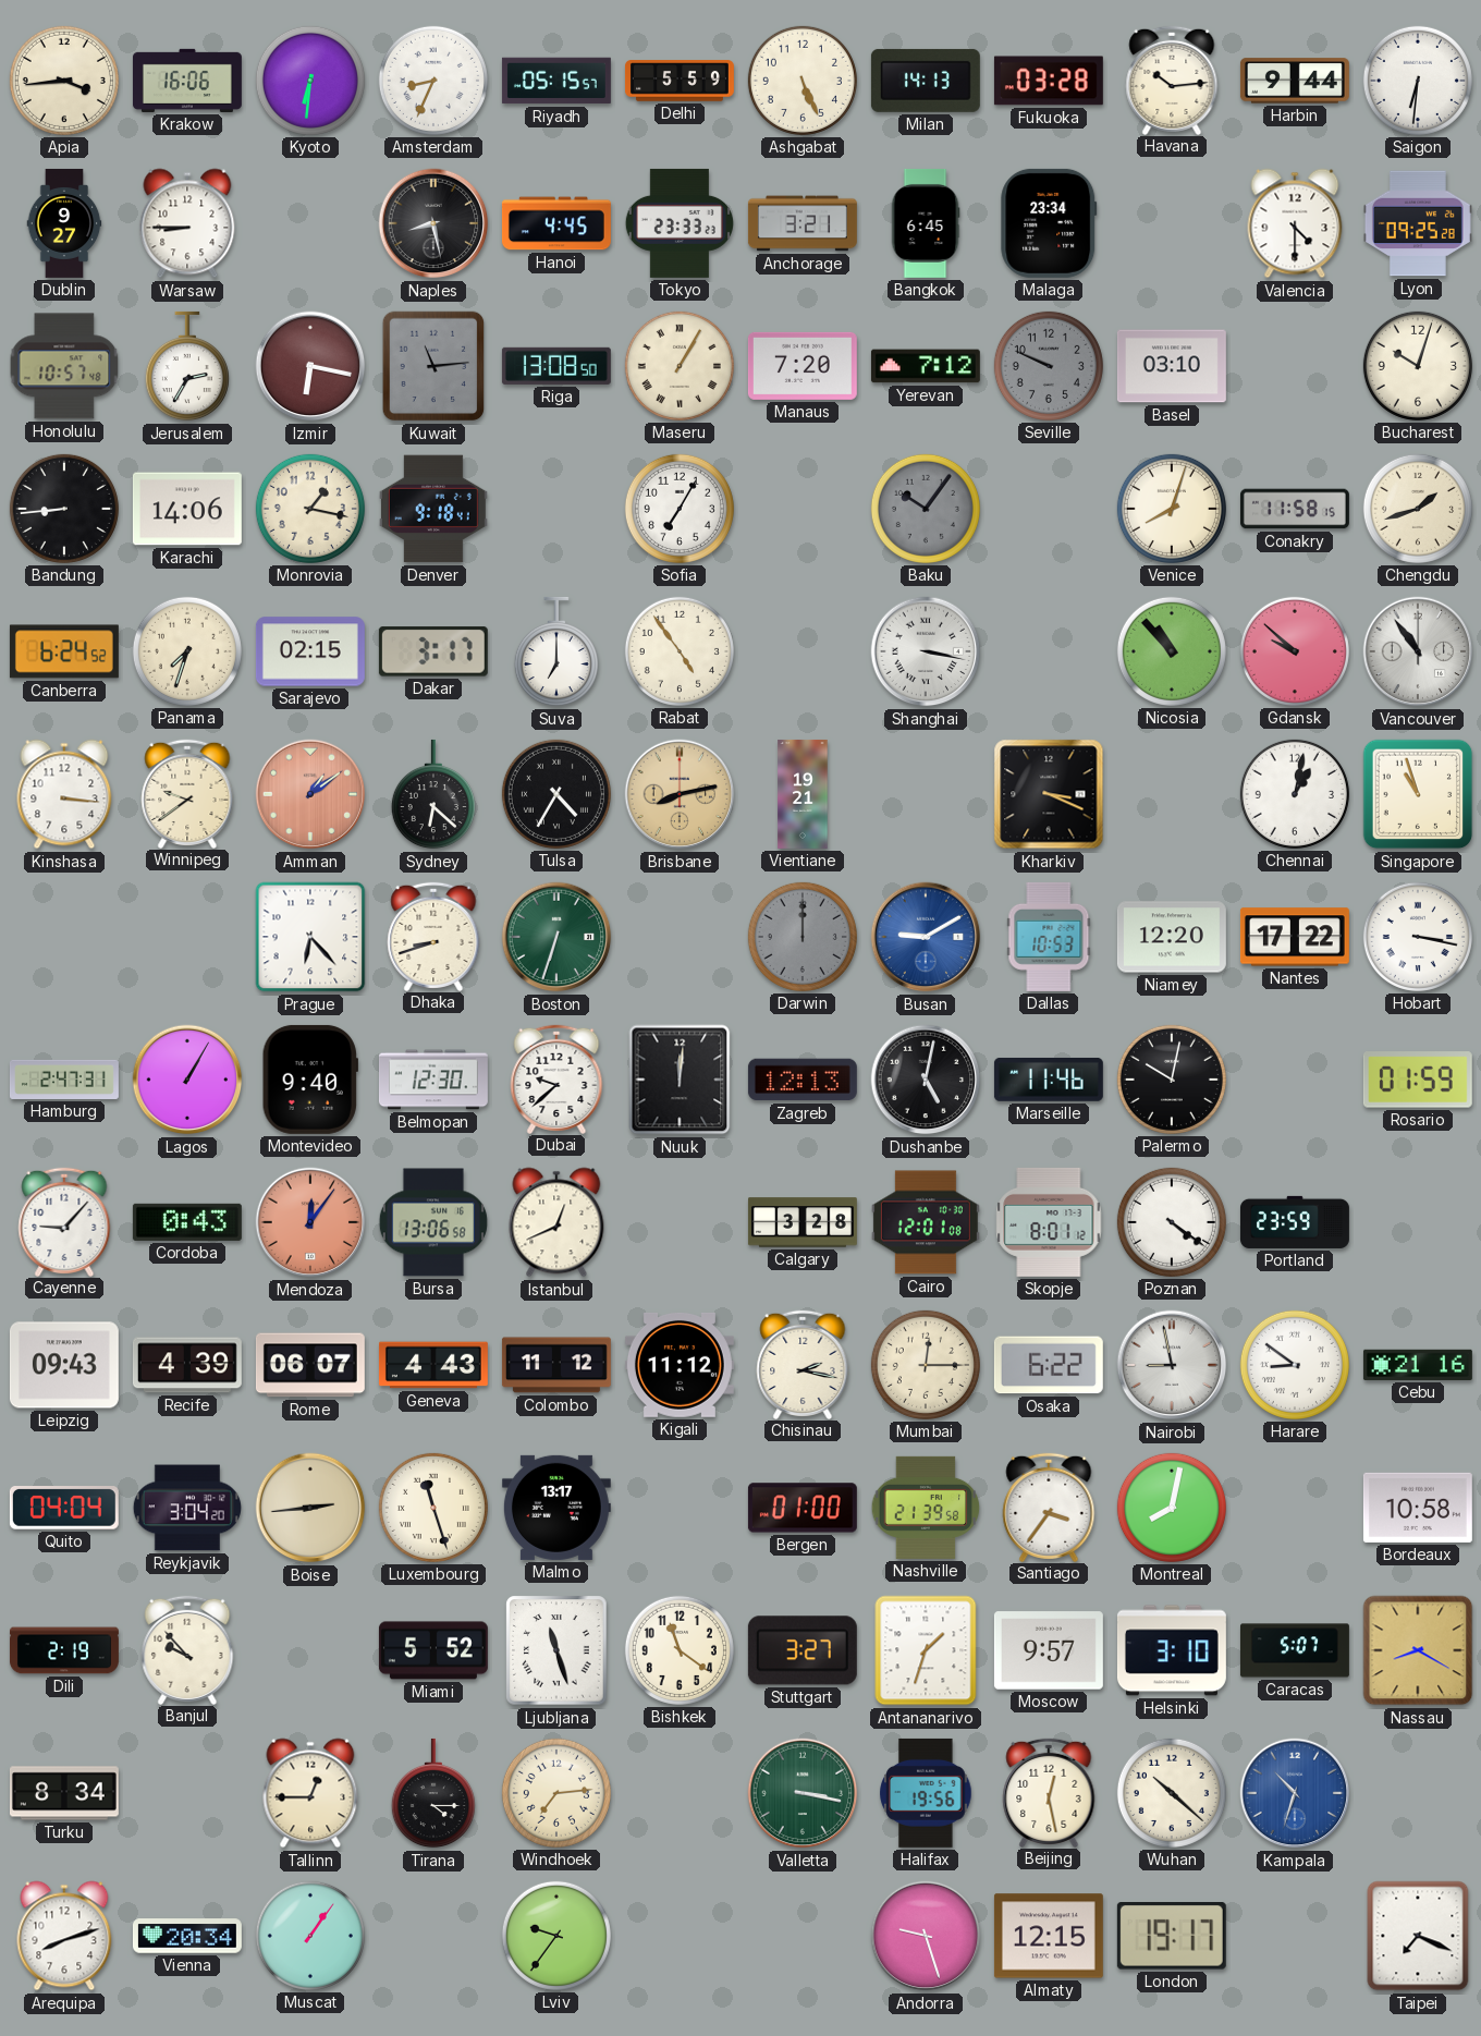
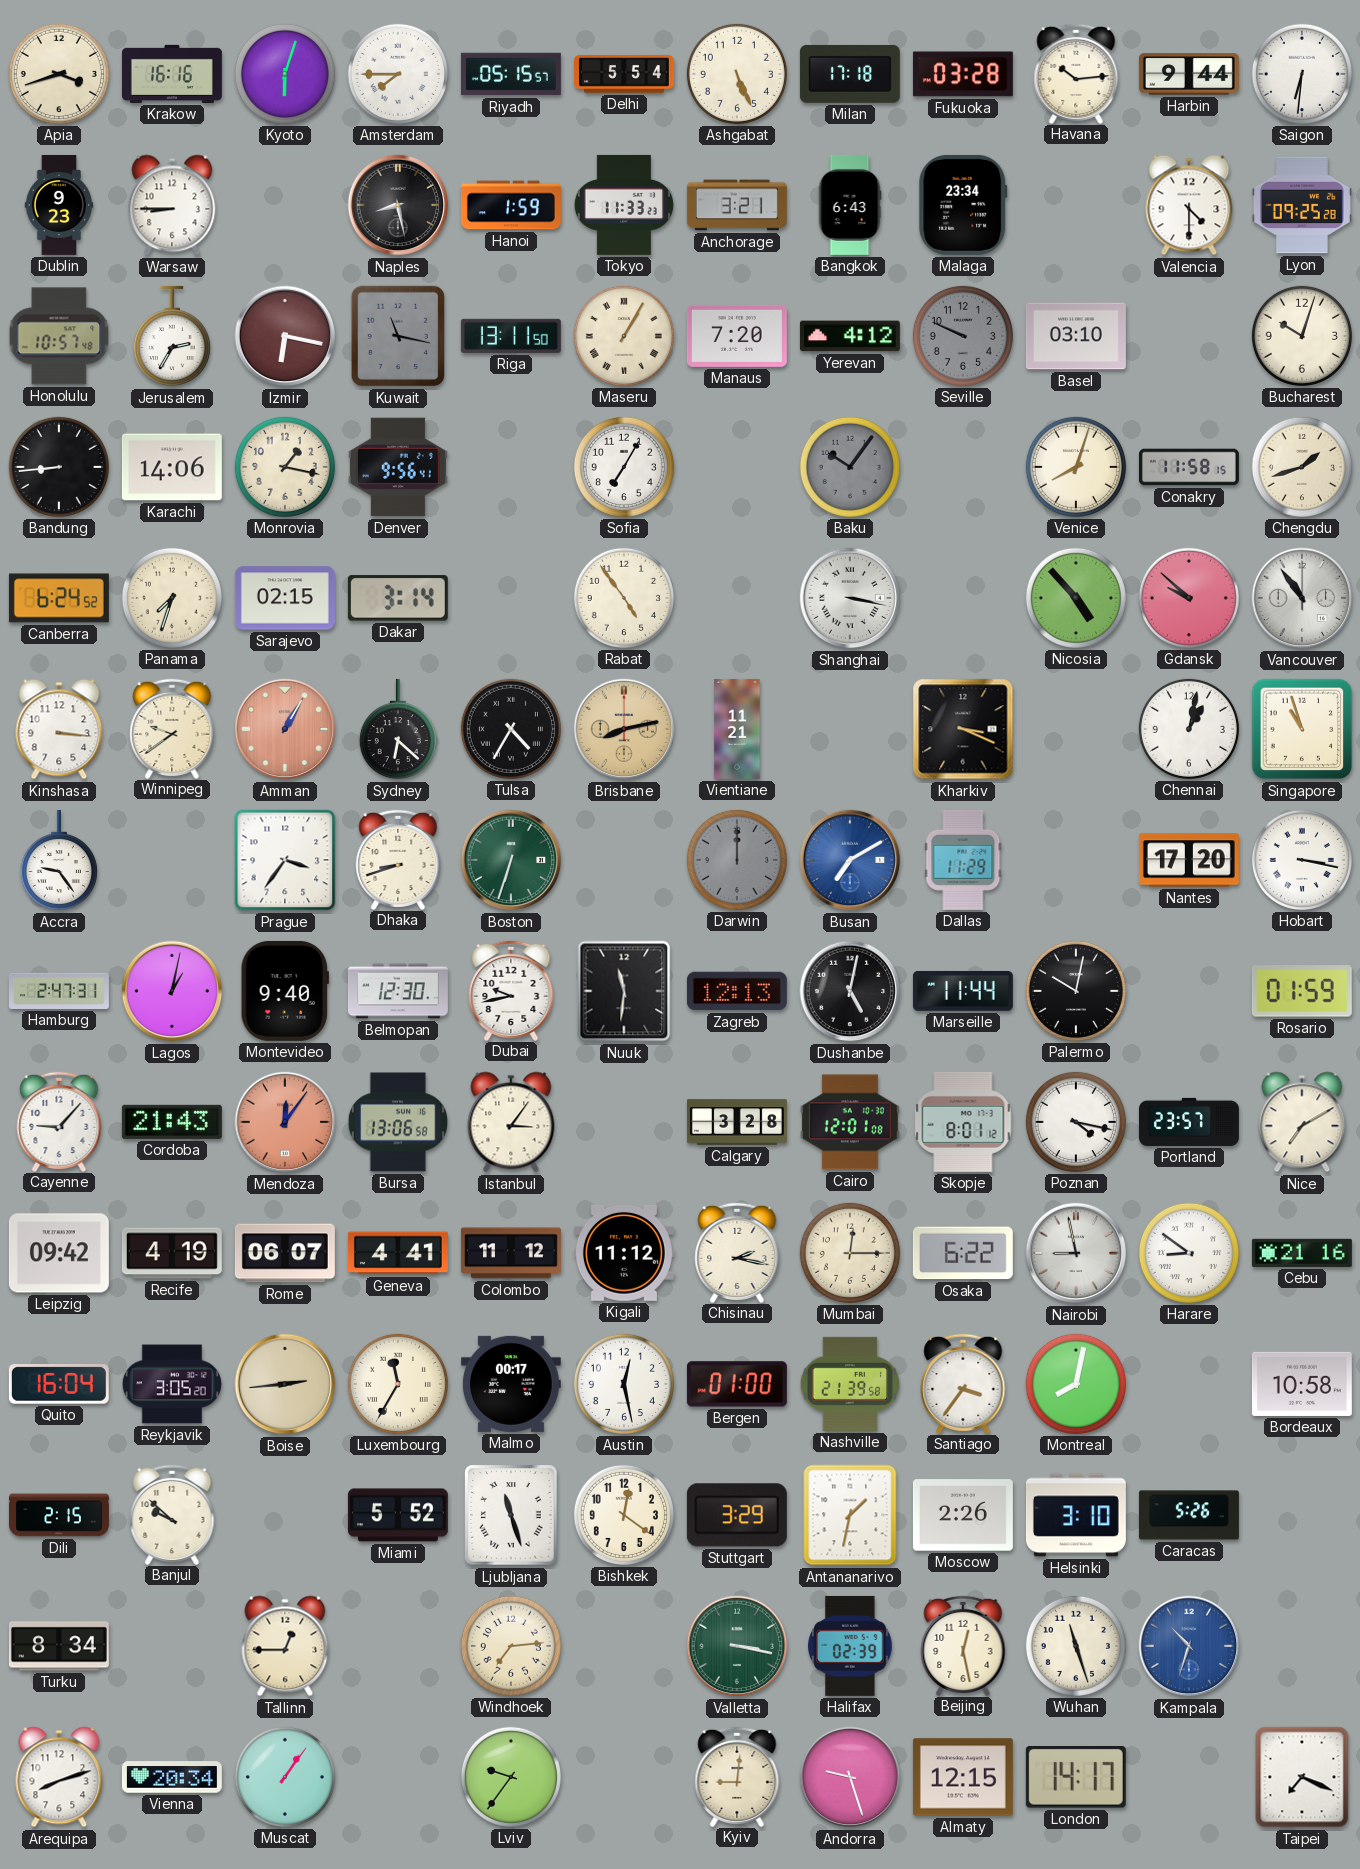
Apia: 3:44 -> 3:42
Krakow: 16:06 -> 16:16
Kyoto: 6:31 -> 6:03
Amsterdam: 8:34 -> 7:45
Delhi: 5:59 -> 5:54
Milan: 14:13 -> 17:18
Dublin: 9:27 -> 9:23
Hanoi: 4:45 -> 1:59
Tokyo: 23:33 -> 11:33
Bangkok: 6:45 -> 6:43
Kuwait: 11:14 -> 11:17
Riga: 13:08 -> 13:11
Yerevan: 7:12 -> 4:12
Denver: 9:18 -> 9:56
Dakar: 3:17 -> 3:14
Suva: 7:00 -> none
Nicosia: 10:53 -> 4:53
Amman: 1:09 -> 1:05
Vientiane: 19:21 -> 11:21
Accra: none -> 9:24
Prague: 6:23 -> 3:36
Busan: 9:10 -> 7:10
Dallas: 10:53 -> 11:29
Niamey: 12:20 -> none
Nantes: 17:22 -> 17:20
Lagos: 1:05 -> 1:02
Dubai: 9:38 -> 9:43
Nuuk: 12:01 -> 11:31
Marseille: 11:46 -> 11:44
Cordoba: 0:43 -> 21:43
Istanbul: 12:41 -> 3:06
Poznan: 4:21 -> 4:17
Portland: 23:59 -> 23:57
Nice: none -> 7:10
Leipzig: 09:43 -> 09:42
Recife: 4:39 -> 4:19
Geneva: 4:43 -> 4:41
Quito: 04:04 -> 16:04
Reykjavik: 3:04 -> 3:05
Luxembourg: 11:27 -> 11:35
Malmo: 13:17 -> 00:17
Austin: none -> 12:28
Dili: 2:19 -> 2:15
Banjul: 9:53 -> 9:52
Bishkek: 11:21 -> 12:21
Stuttgart: 3:27 -> 3:29
Antananarivo: 1:33 -> 1:32
Moscow: 9:57 -> 2:26
Caracas: 5:07 -> 5:26
Nassau: 8:20 -> none
Tirana: 4:15 -> none
Halifax: 19:56 -> 02:39
Wuhan: 10:22 -> 11:27
Kyiv: none -> 9:01
London: 19:17 -> 14:17
